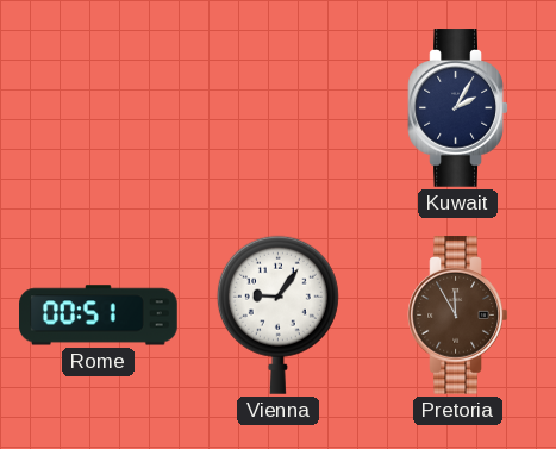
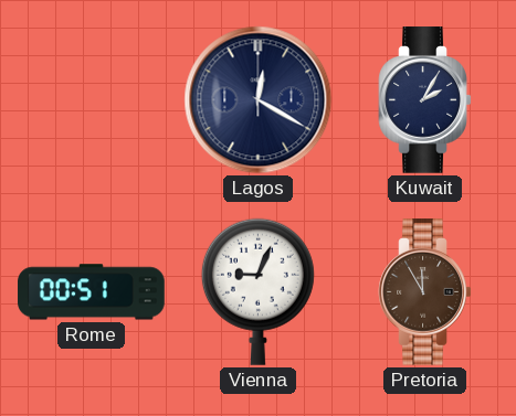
Lagos: none -> 12:20
Vienna: 9:06 -> 9:04
